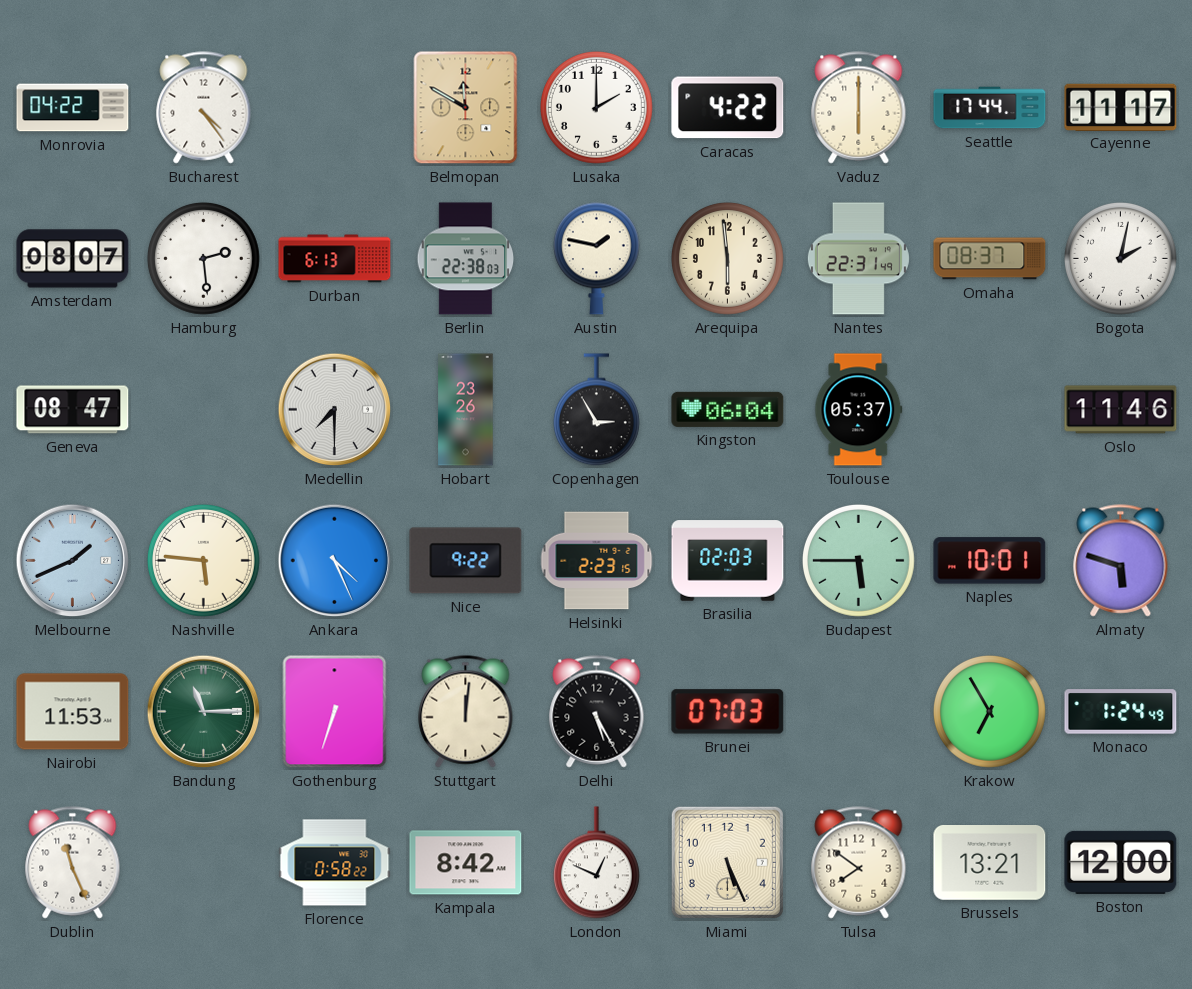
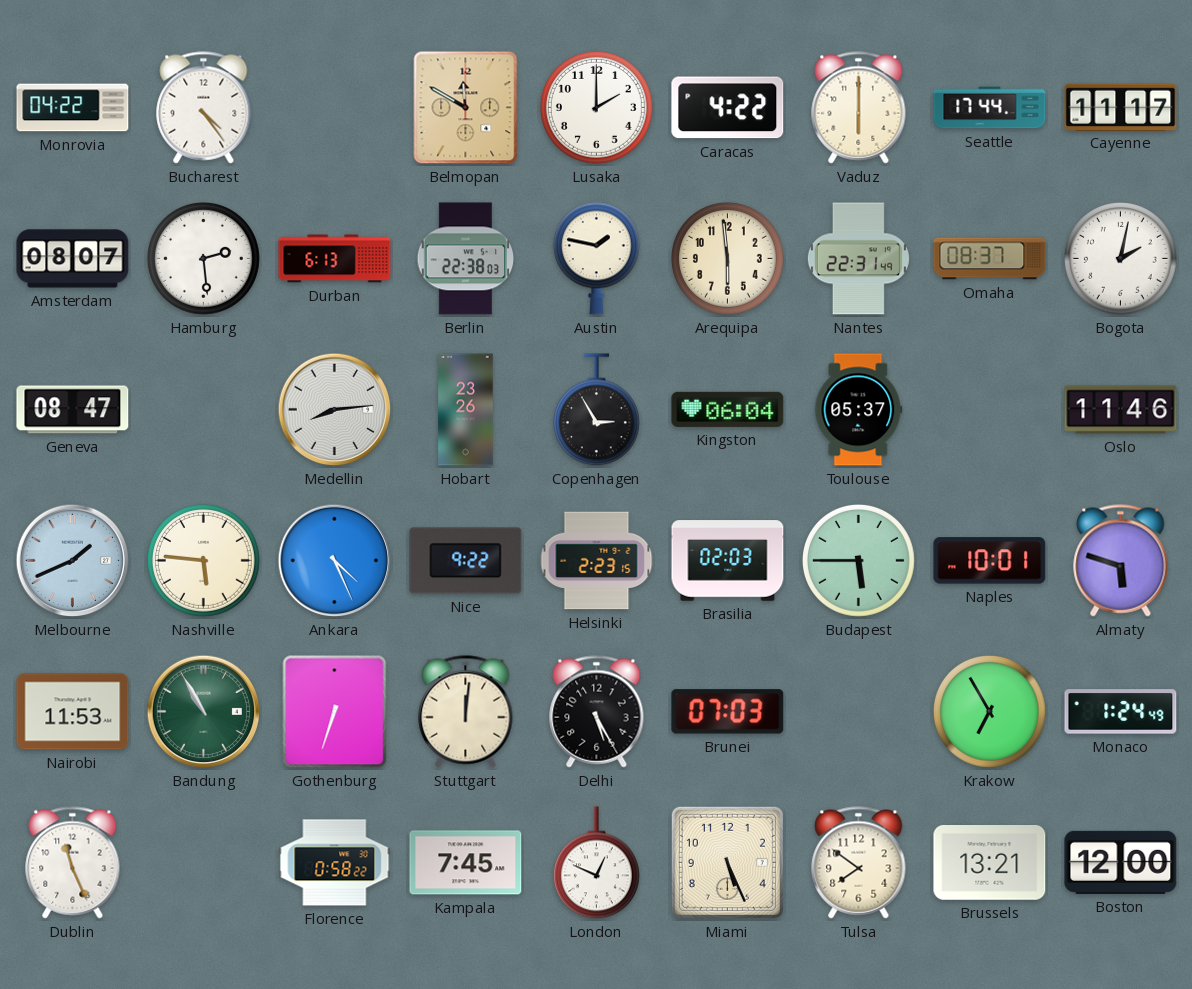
Medellin: 7:30 -> 8:14
Bandung: 11:15 -> 10:55
Kampala: 8:42 -> 7:45
